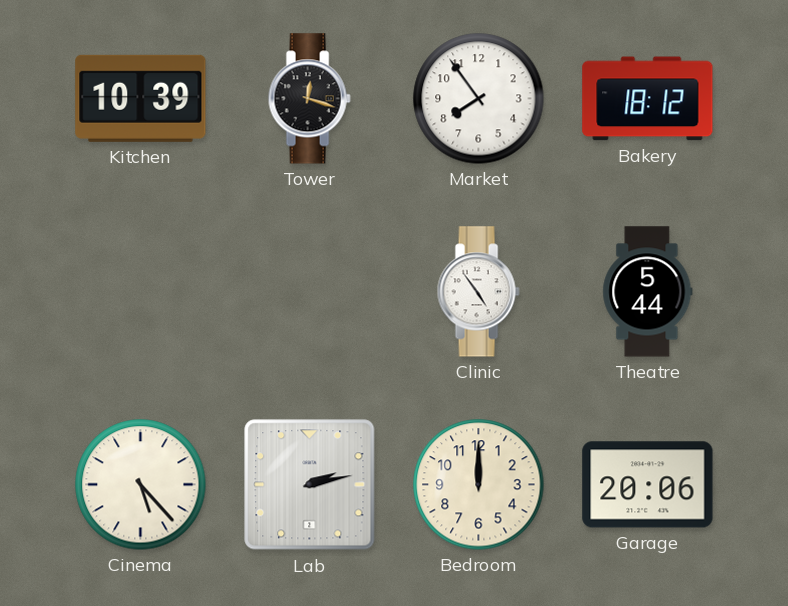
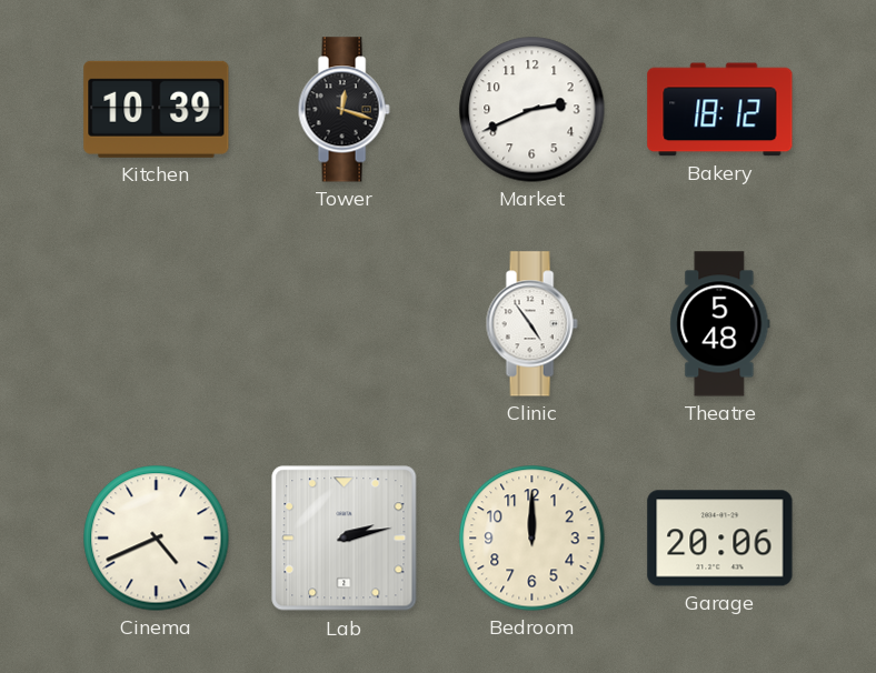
Market: 7:54 -> 2:41
Theatre: 5:44 -> 5:48
Cinema: 5:23 -> 4:41
